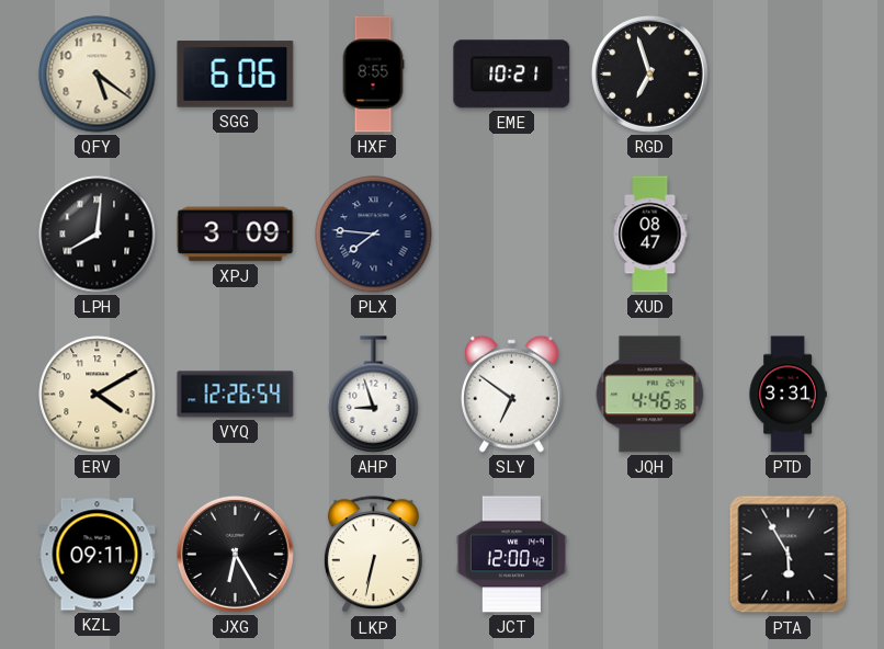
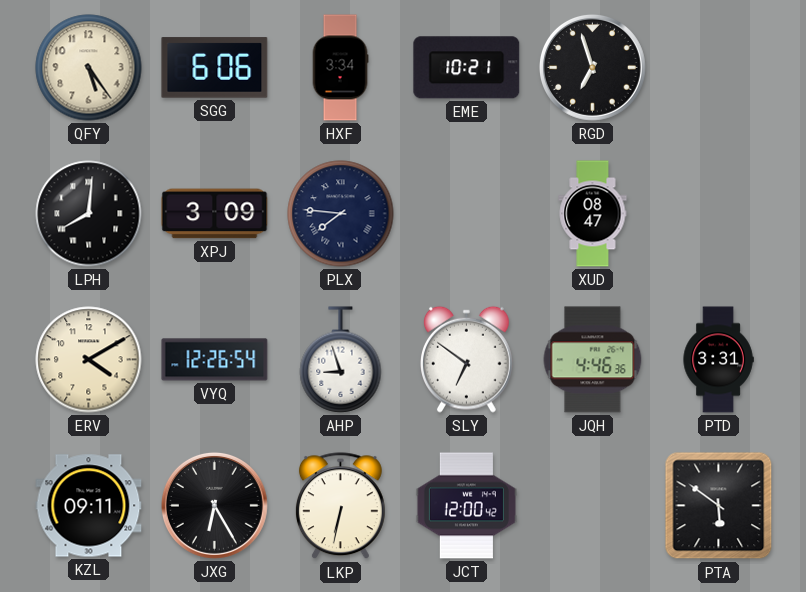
QFY: 5:21 -> 5:24
HXF: 8:55 -> 3:34
PTA: 5:55 -> 5:51
